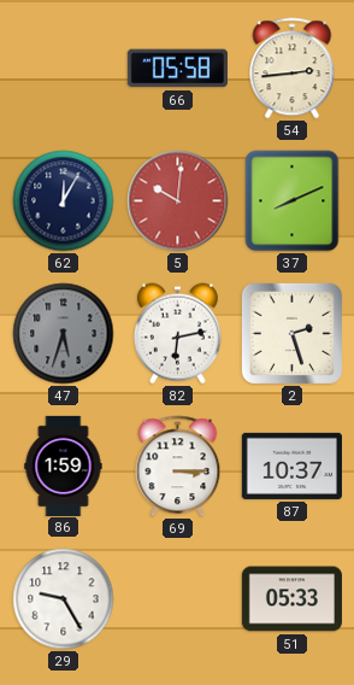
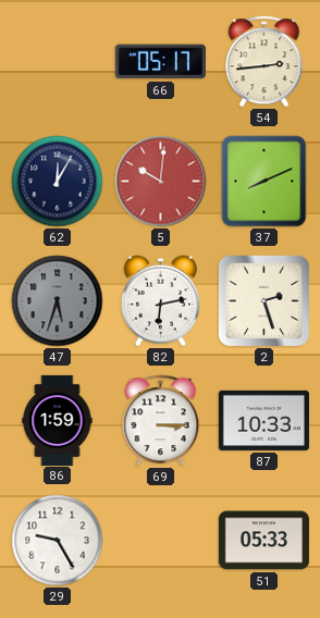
66: 05:58 -> 05:17
87: 10:37 -> 10:33
